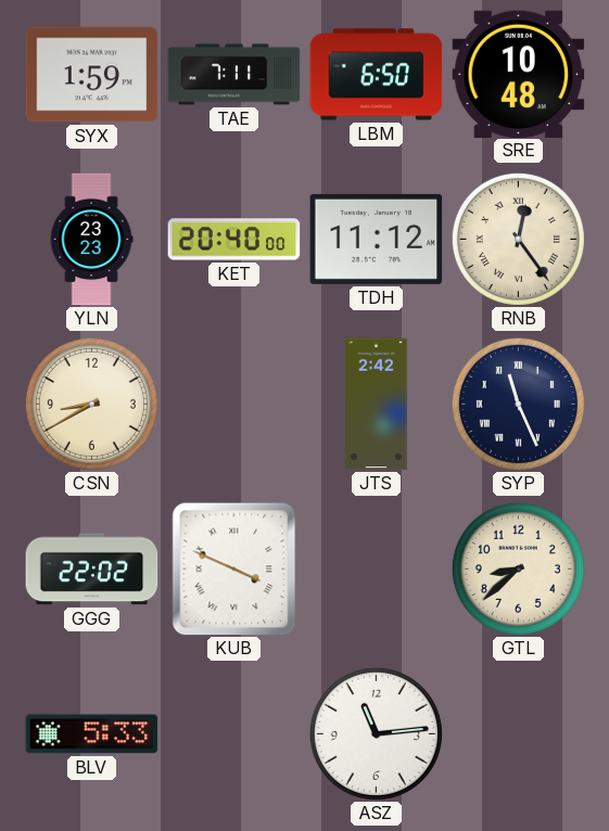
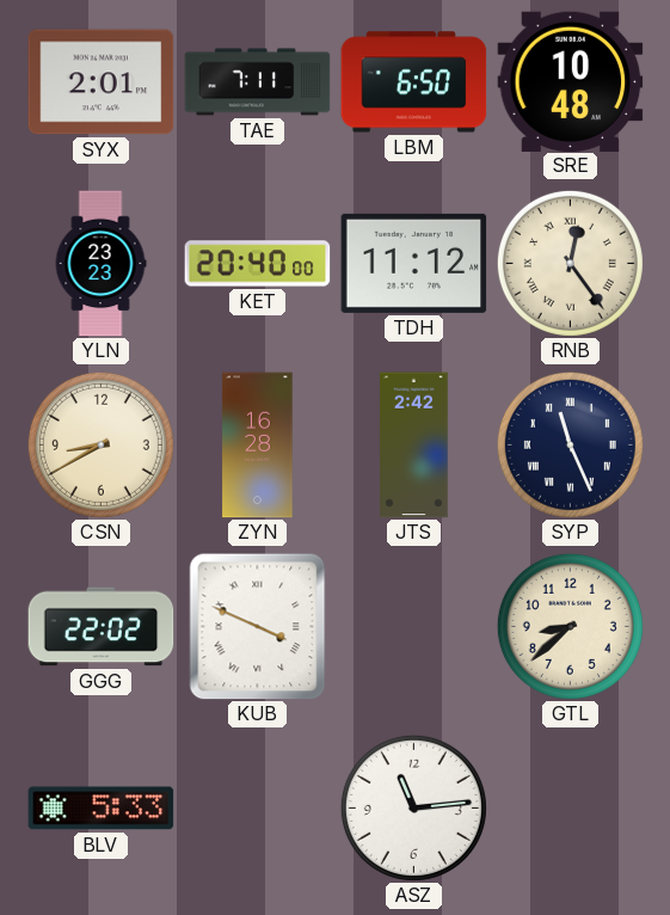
SYX: 1:59 -> 2:01
ZYN: none -> 16:28
